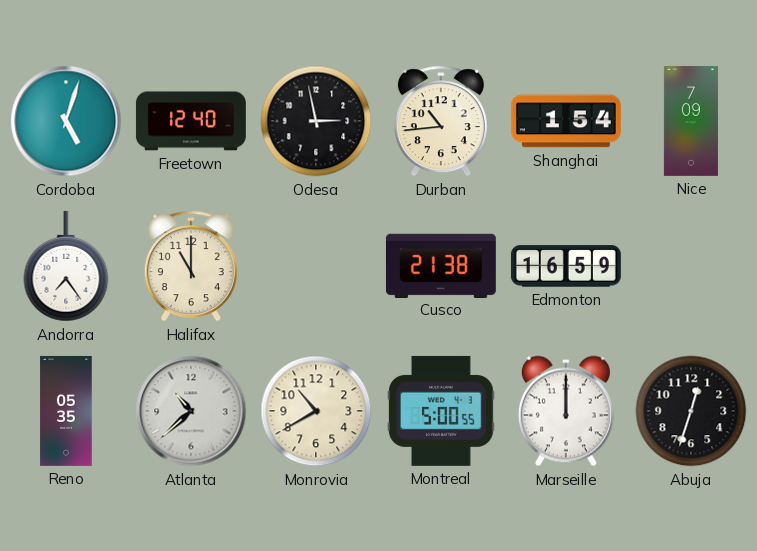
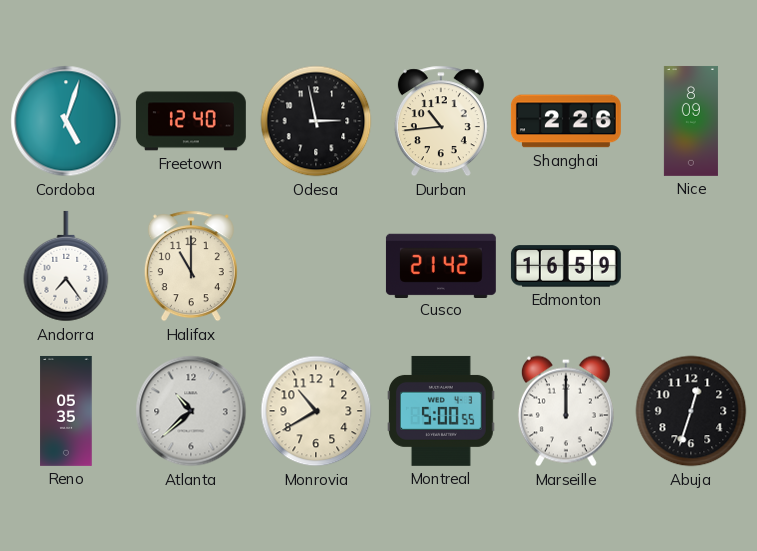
Shanghai: 1:54 -> 2:26
Nice: 7:09 -> 8:09
Cusco: 21:38 -> 21:42
